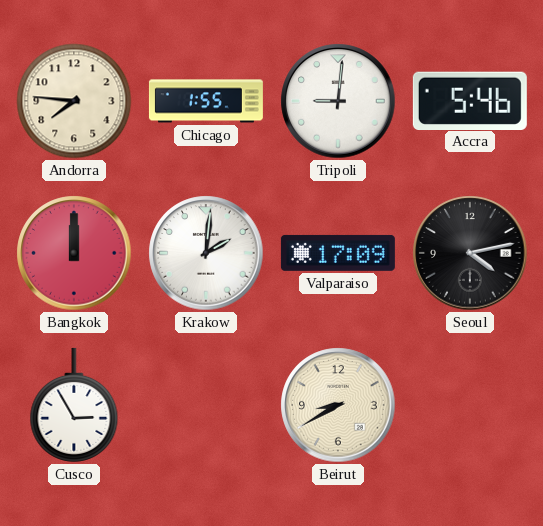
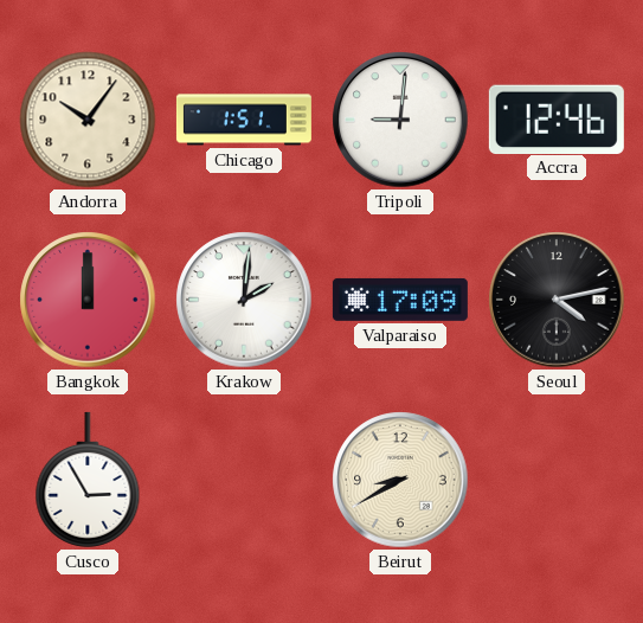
Andorra: 7:46 -> 10:06
Chicago: 1:55 -> 1:51
Accra: 5:46 -> 12:46
